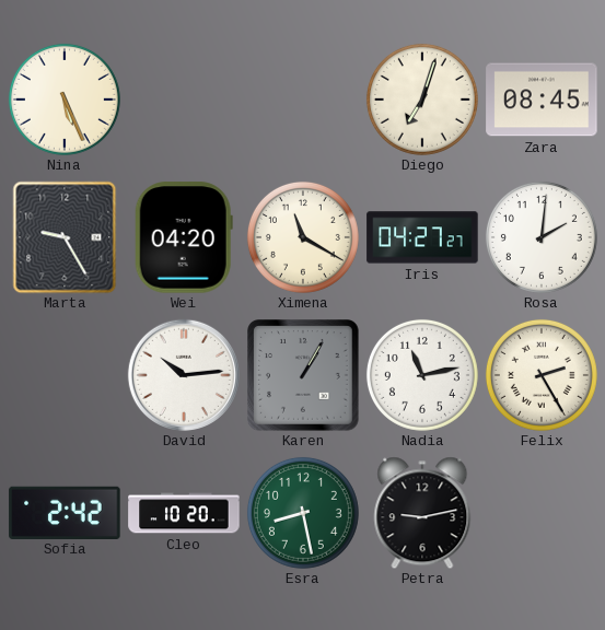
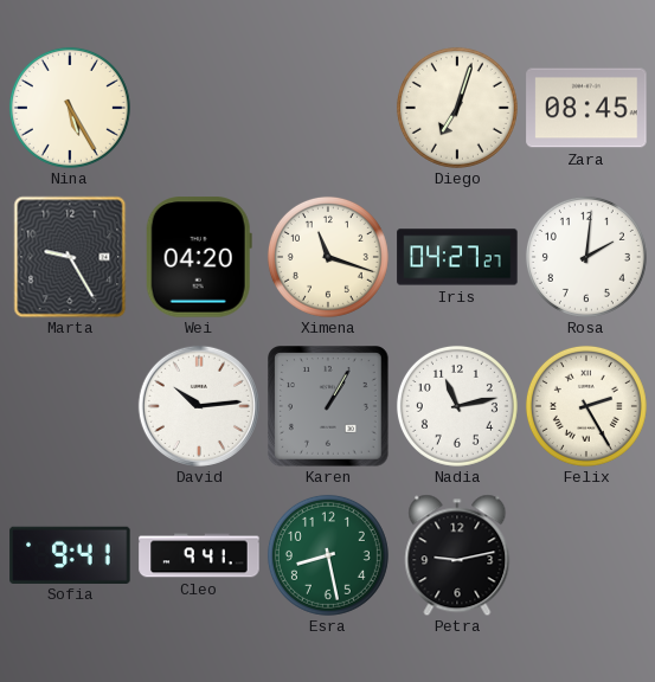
Nina: 5:26 -> 5:25
Ximena: 11:20 -> 11:18
Sofia: 2:42 -> 9:41
Cleo: 10:20 -> 9:41
